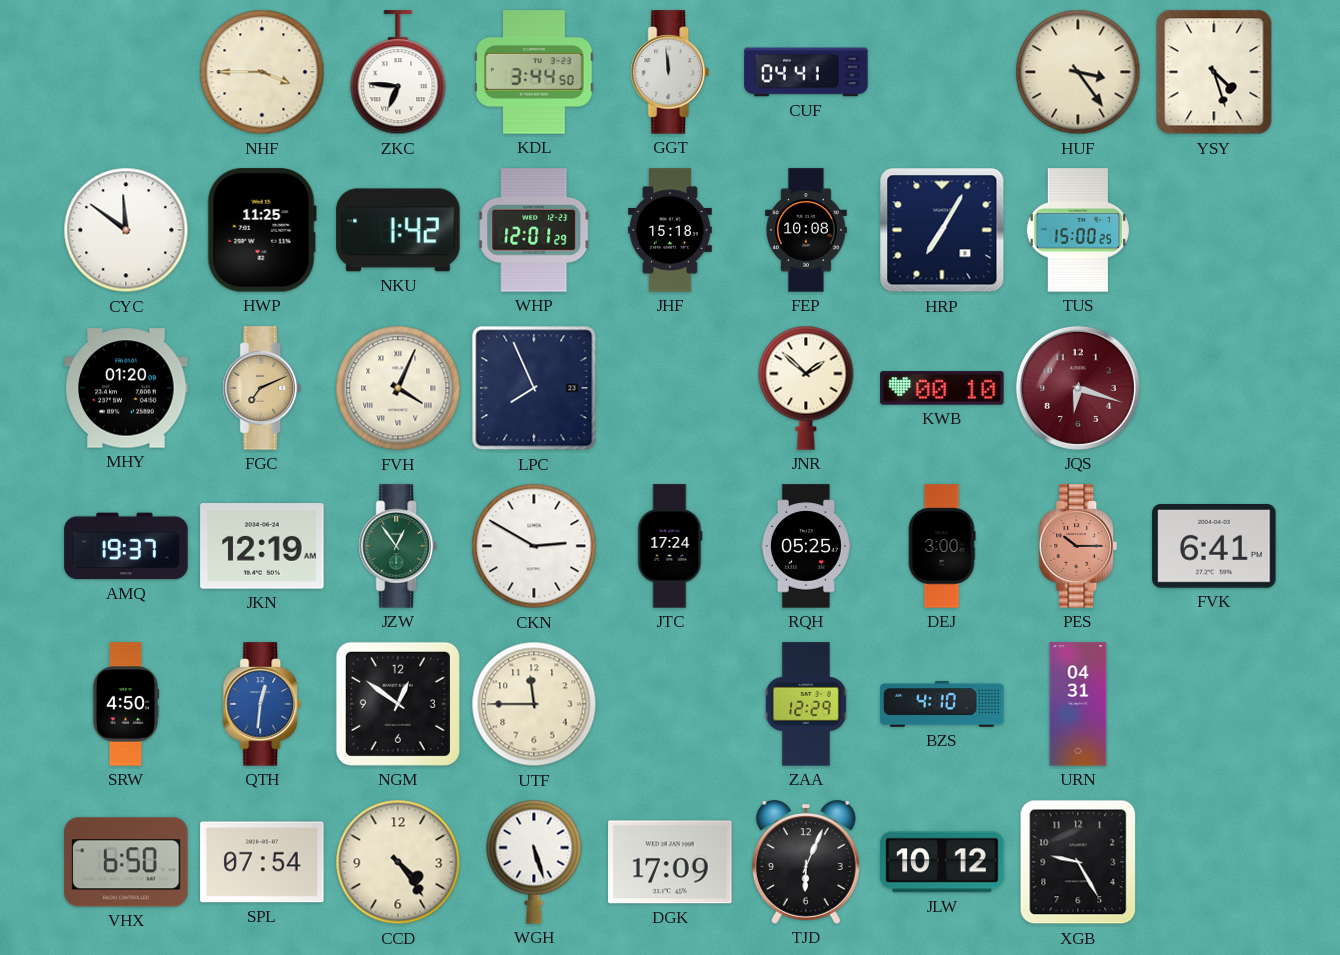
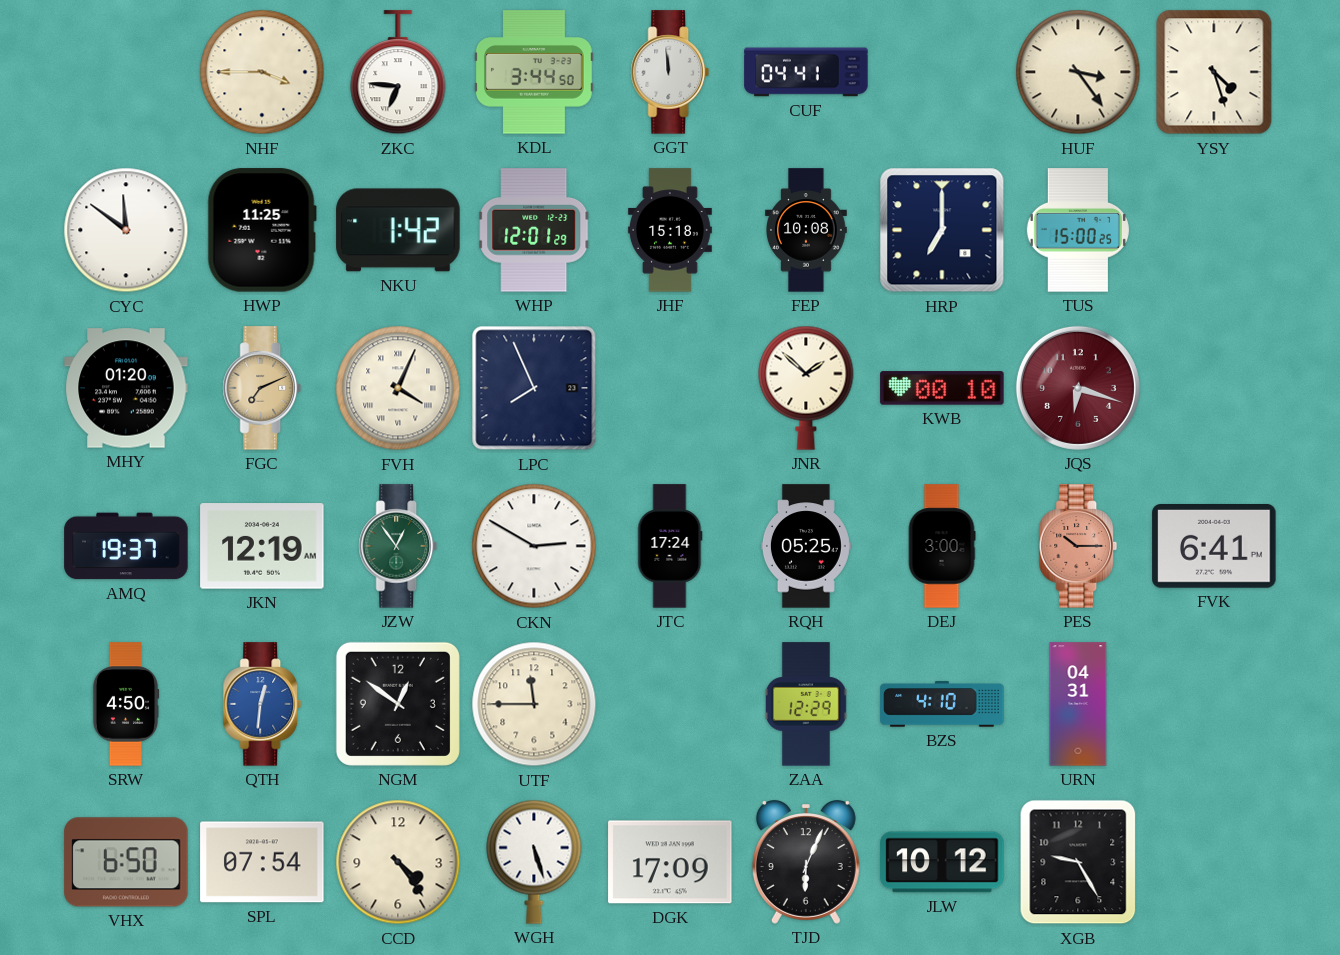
HRP: 7:05 -> 7:00
